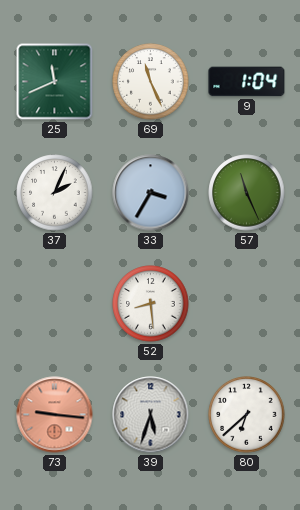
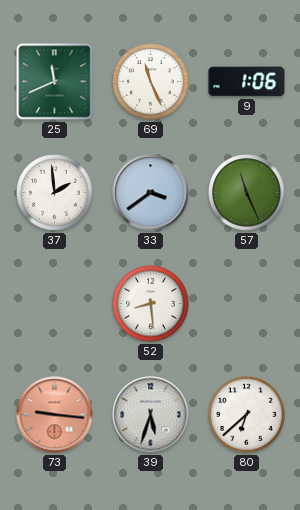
9: 1:04 -> 1:06
37: 2:04 -> 1:59
33: 3:35 -> 3:39
